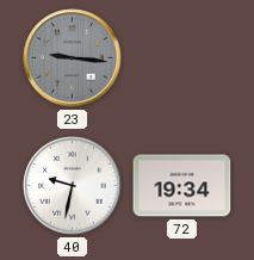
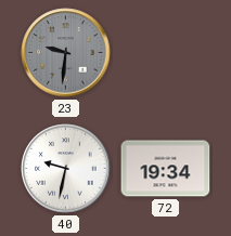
23: 9:16 -> 9:31
